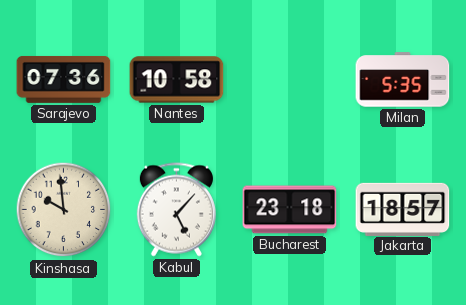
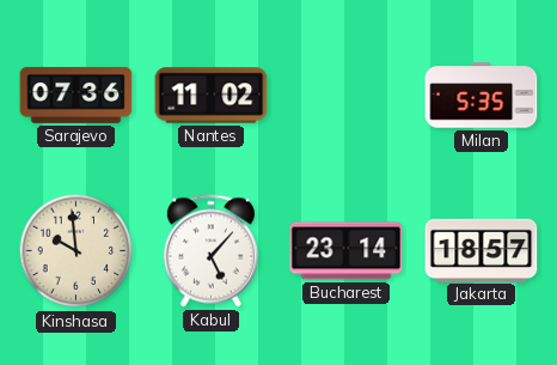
Nantes: 10:58 -> 11:02
Bucharest: 23:18 -> 23:14
